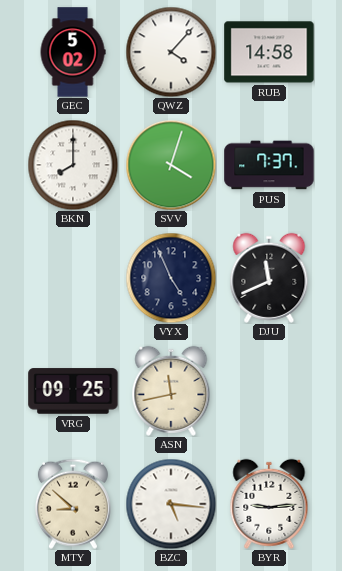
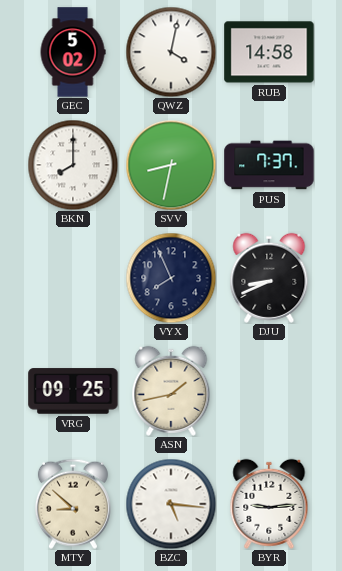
QWZ: 4:07 -> 4:02
SVV: 4:03 -> 8:32
VYX: 4:56 -> 7:56
DJU: 11:41 -> 8:41
ASN: 11:43 -> 1:43
